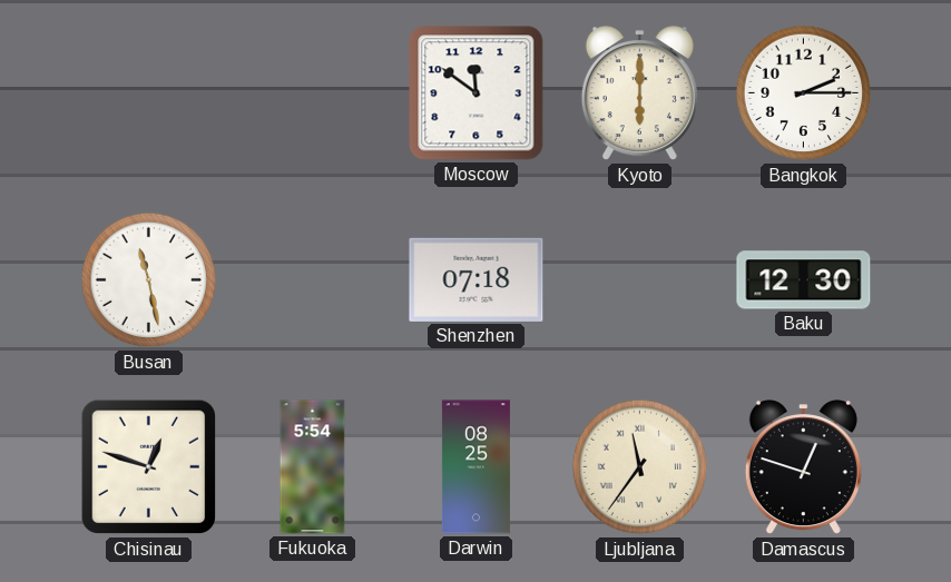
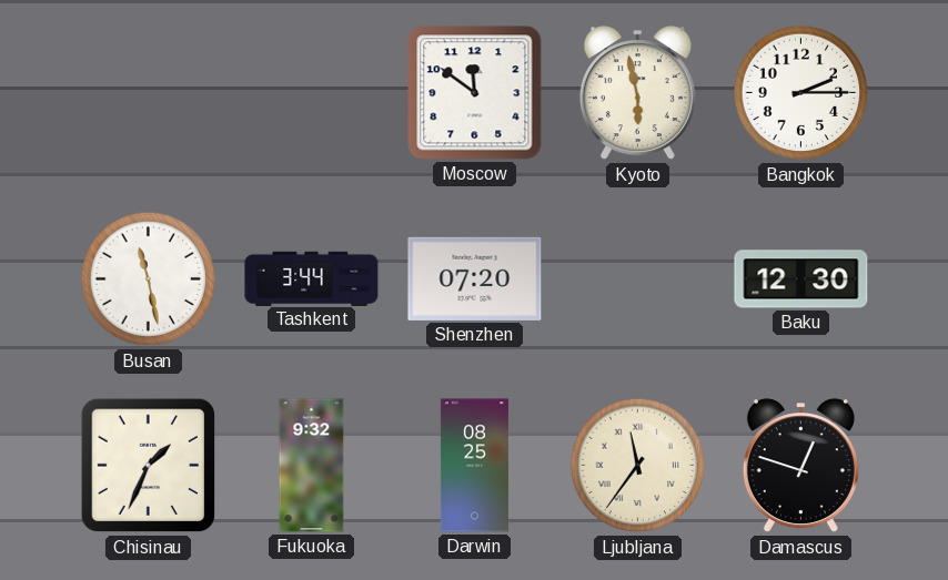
Kyoto: 6:00 -> 5:58
Tashkent: none -> 3:44
Shenzhen: 07:18 -> 07:20
Chisinau: 12:48 -> 1:34
Fukuoka: 5:54 -> 9:32
